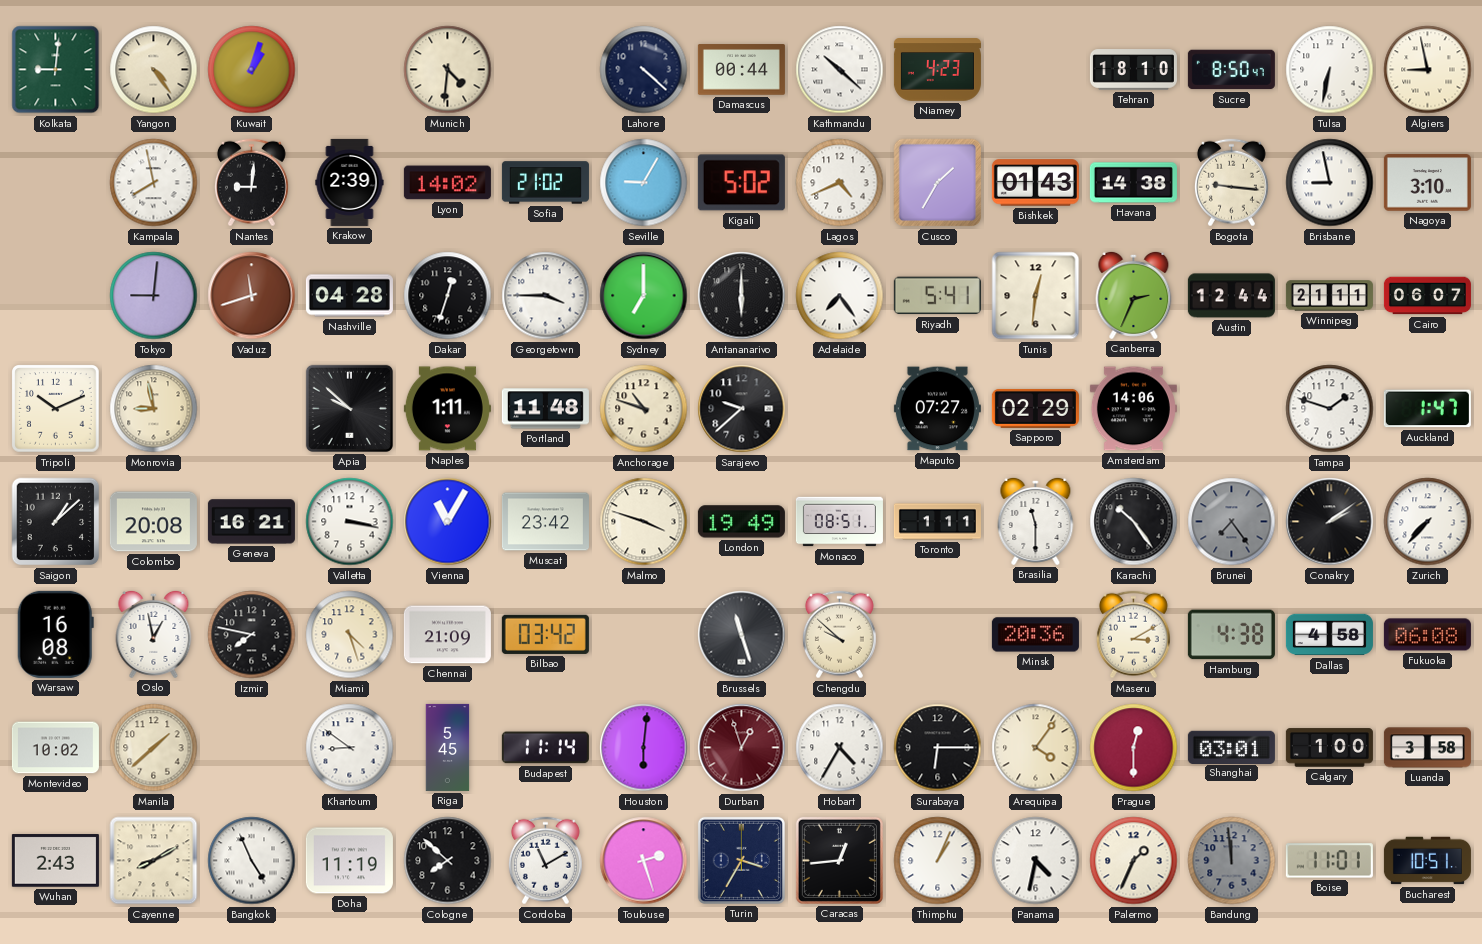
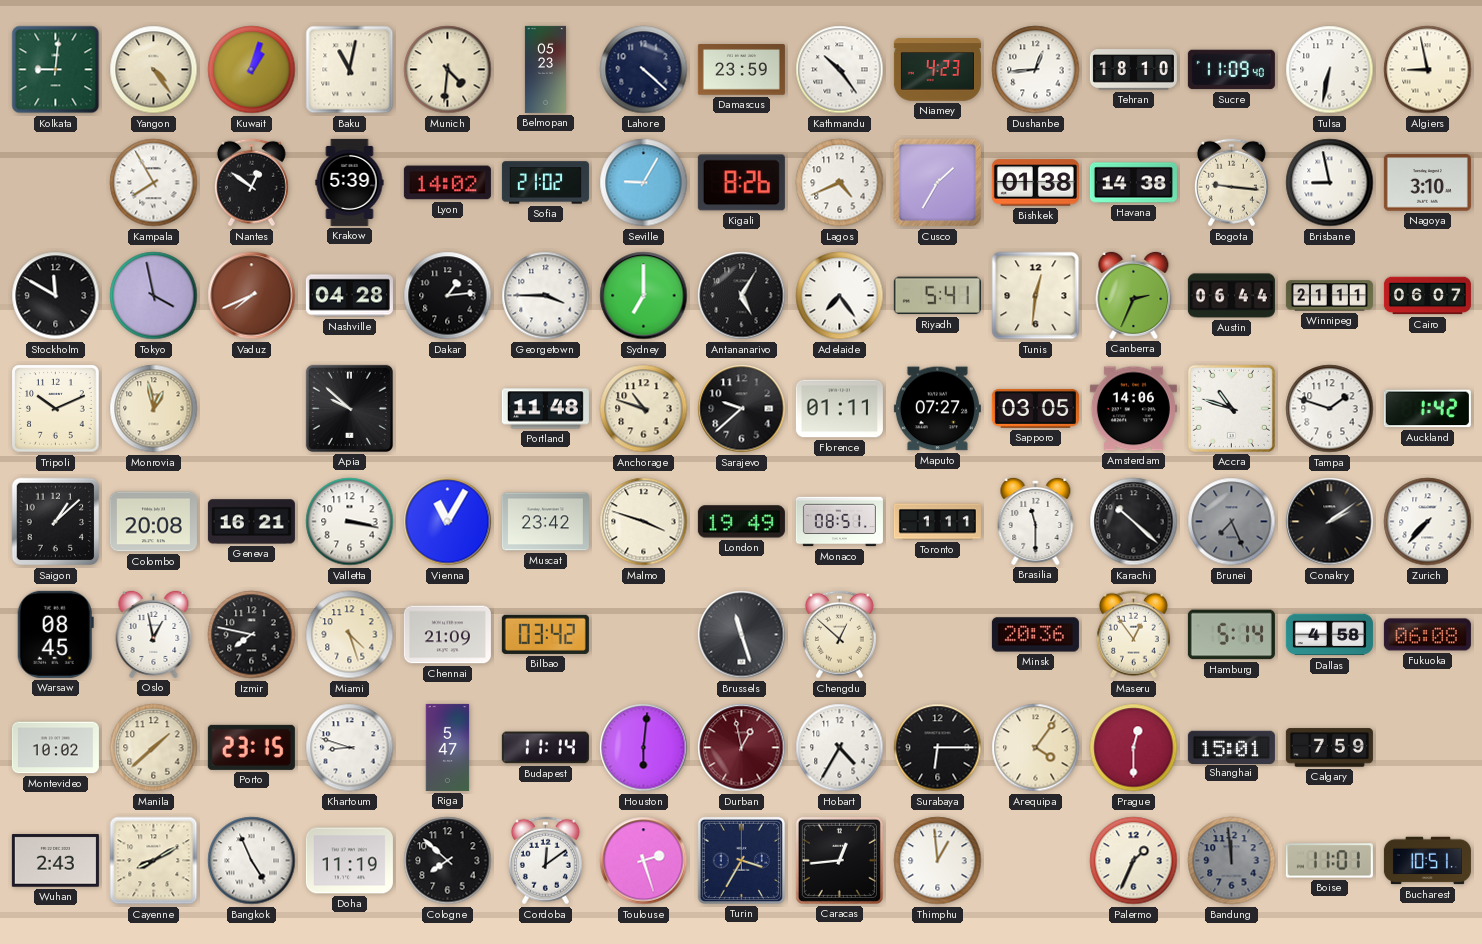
Baku: none -> 11:02
Belmopan: none -> 05:23
Damascus: 00:44 -> 23:59
Kathmandu: 10:22 -> 10:24
Dushanbe: none -> 12:44
Sucre: 8:50 -> 11:09
Kampala: 7:58 -> 7:55
Nantes: 9:01 -> 12:51
Krakow: 2:39 -> 5:39
Kigali: 5:02 -> 8:26
Bishkek: 01:43 -> 01:38
Stockholm: none -> 11:50
Tokyo: 9:01 -> 3:58
Vaduz: 11:42 -> 7:41
Dakar: 12:33 -> 1:14
Antananarivo: 6:00 -> 5:05
Austin: 12:44 -> 06:44
Monrovia: 8:58 -> 12:58
Naples: 1:11 -> none
Florence: none -> 01:11
Sapporo: 02:29 -> 03:05
Accra: none -> 10:48
Auckland: 1:47 -> 1:42
Karachi: 10:24 -> 10:22
Brunei: 7:24 -> 7:26
Warsaw: 16:08 -> 08:45
Chengdu: 9:52 -> 12:52
Maseru: 3:10 -> 12:54
Hamburg: 4:38 -> 5:14
Porto: none -> 23:15
Khartoum: 8:51 -> 8:48
Riga: 5:45 -> 5:47
Durban: 12:57 -> 12:58
Shanghai: 03:01 -> 15:01
Calgary: 1:00 -> 7:59
Luanda: 3:58 -> none
Cordoba: 11:10 -> 12:09
Thimphu: 1:04 -> 12:59
Panama: 4:32 -> none
